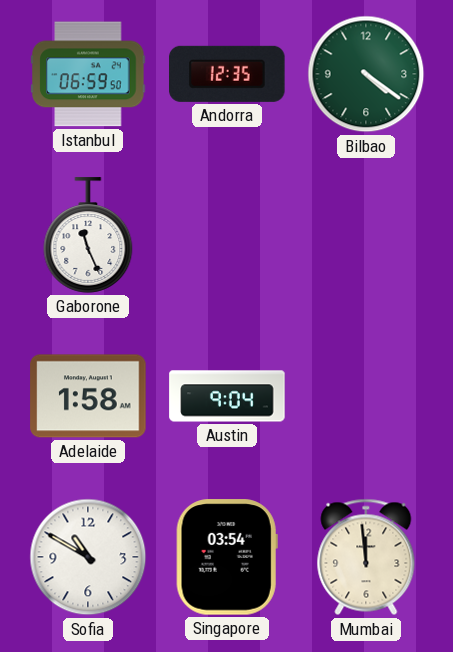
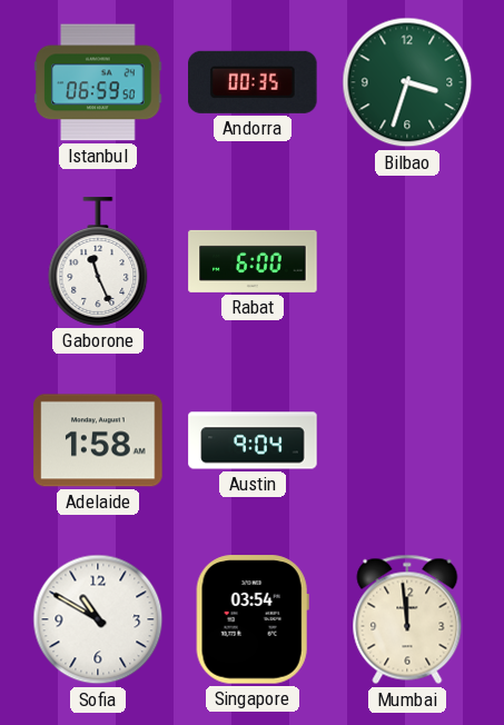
Andorra: 12:35 -> 00:35
Bilbao: 4:21 -> 3:33
Rabat: none -> 6:00
